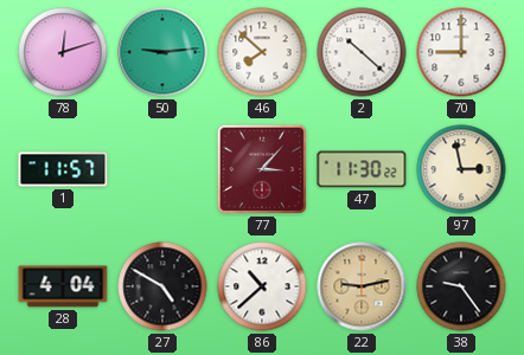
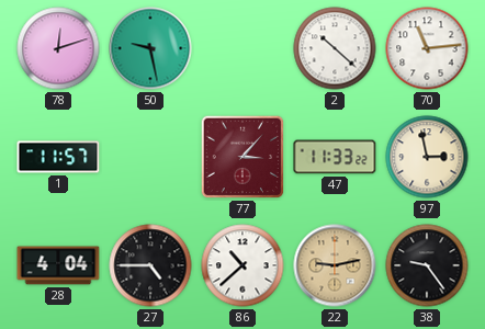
50: 9:14 -> 9:28
46: 7:52 -> none
70: 9:00 -> 11:14
47: 11:30 -> 11:33
27: 4:50 -> 4:45
